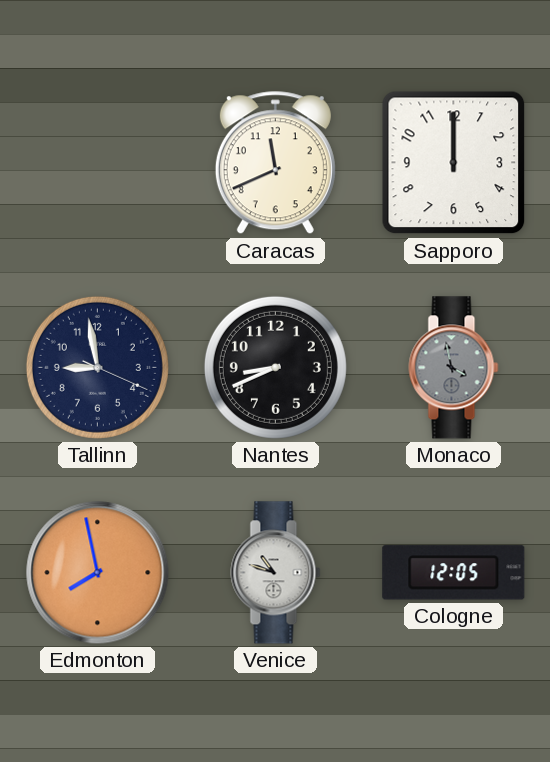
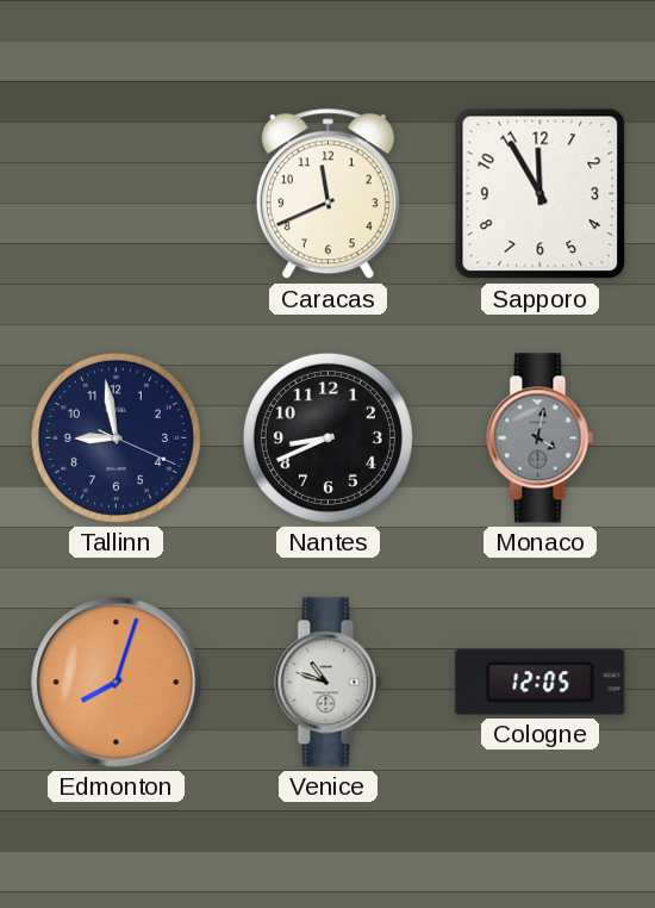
Sapporo: 12:00 -> 11:55
Monaco: 3:58 -> 4:02
Edmonton: 7:58 -> 8:03
